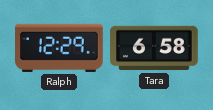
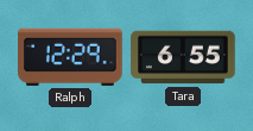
Tara: 6:58 -> 6:55
